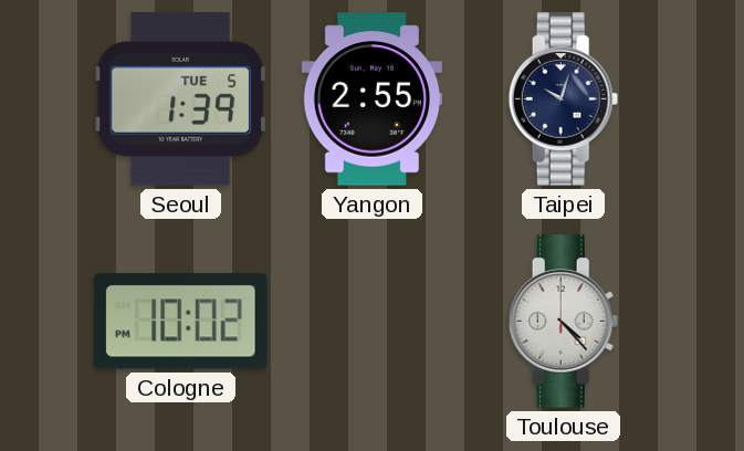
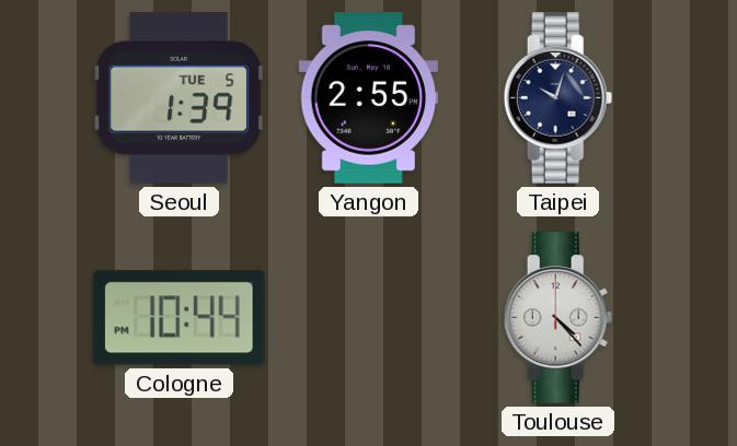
Cologne: 10:02 -> 10:44
